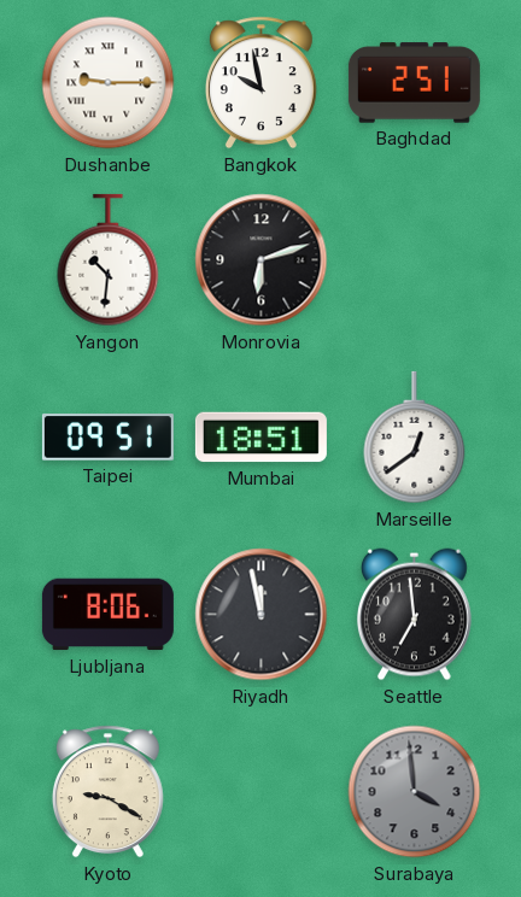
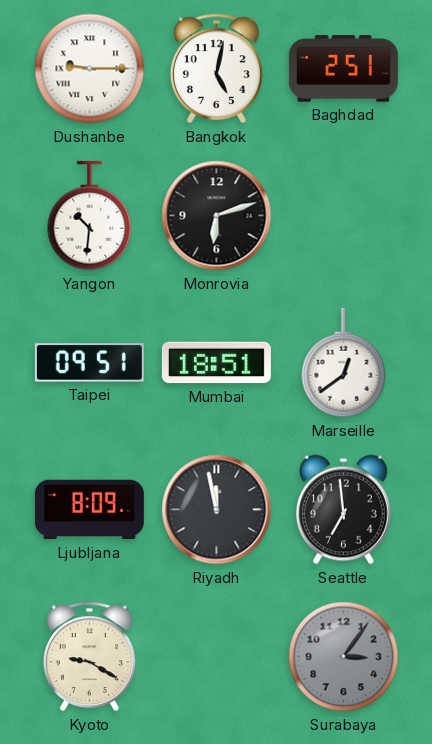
Bangkok: 9:58 -> 5:02
Ljubljana: 8:06 -> 8:09
Surabaya: 3:59 -> 3:06
